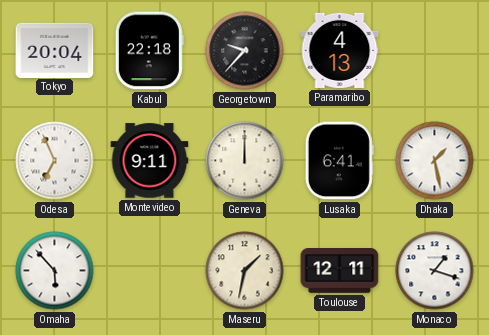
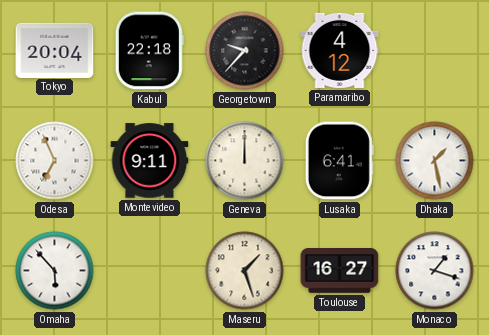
Paramaribo: 4:13 -> 4:12
Maseru: 1:32 -> 1:27
Toulouse: 12:11 -> 16:27
